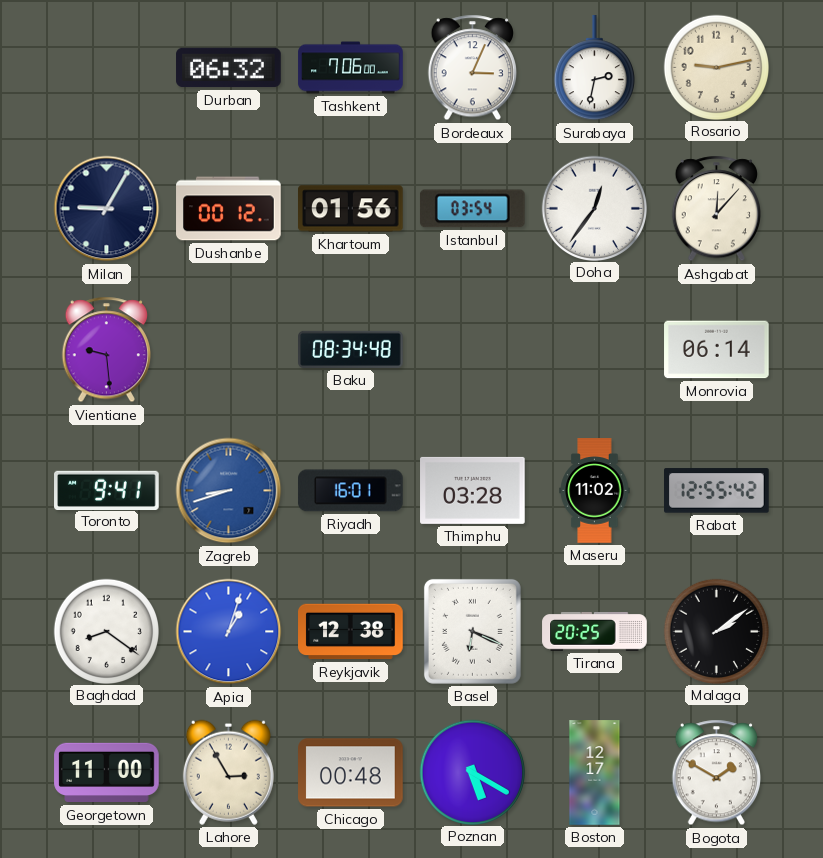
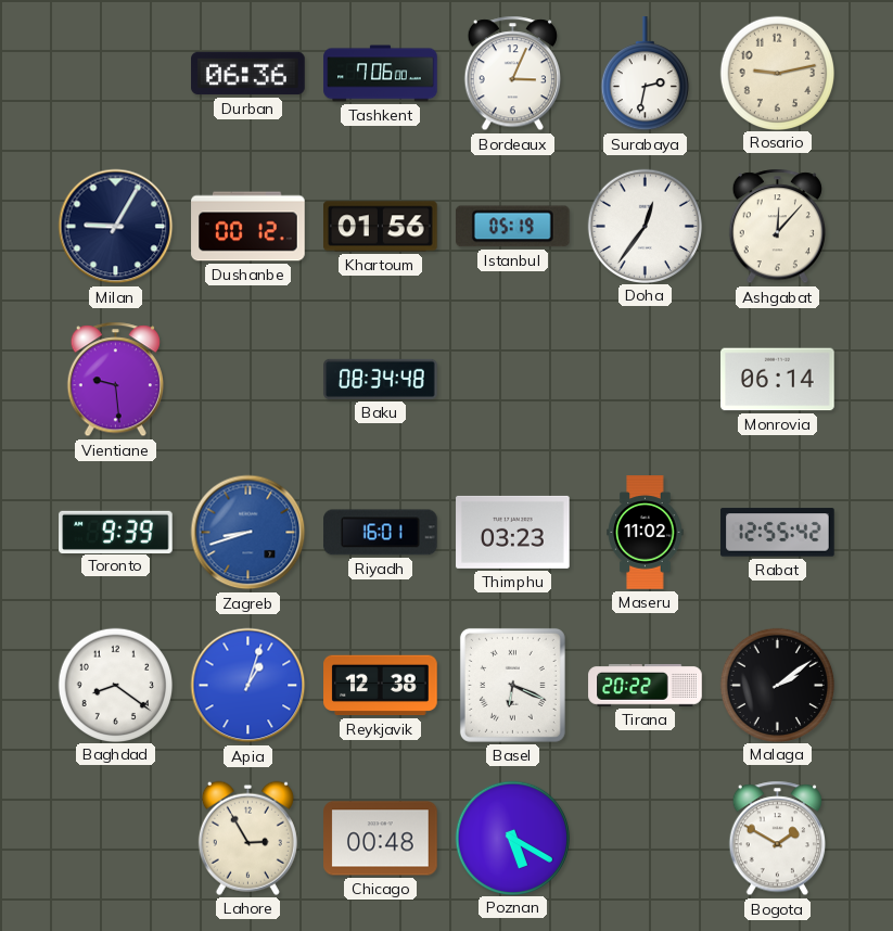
Durban: 06:32 -> 06:36
Istanbul: 03:54 -> 05:19
Toronto: 9:41 -> 9:39
Thimphu: 03:28 -> 03:23
Tirana: 20:25 -> 20:22
Georgetown: 11:00 -> none
Boston: 12:17 -> none
